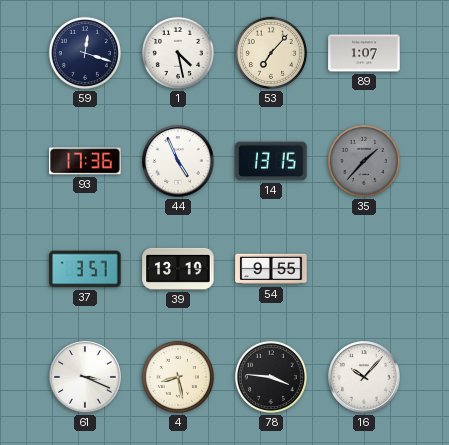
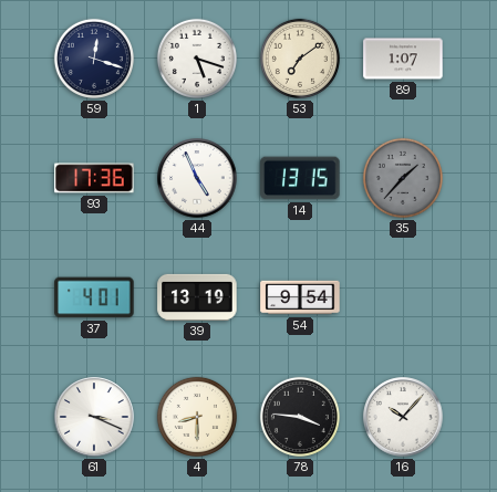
1: 4:28 -> 5:18
53: 7:07 -> 7:09
37: 3:57 -> 4:01
54: 9:55 -> 9:54
4: 8:28 -> 8:30
